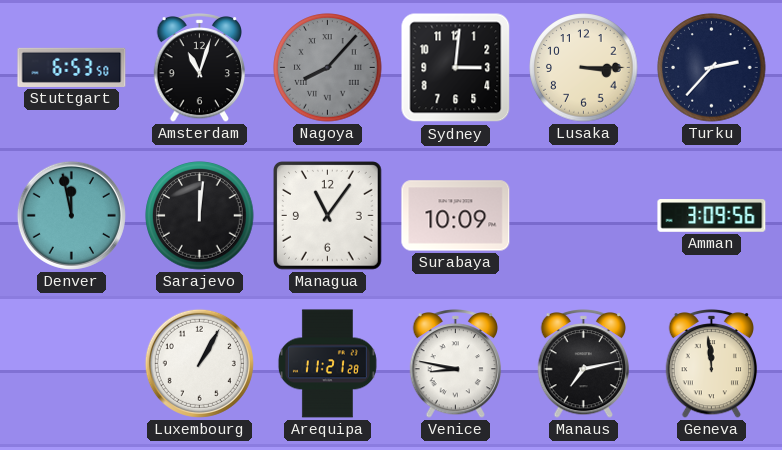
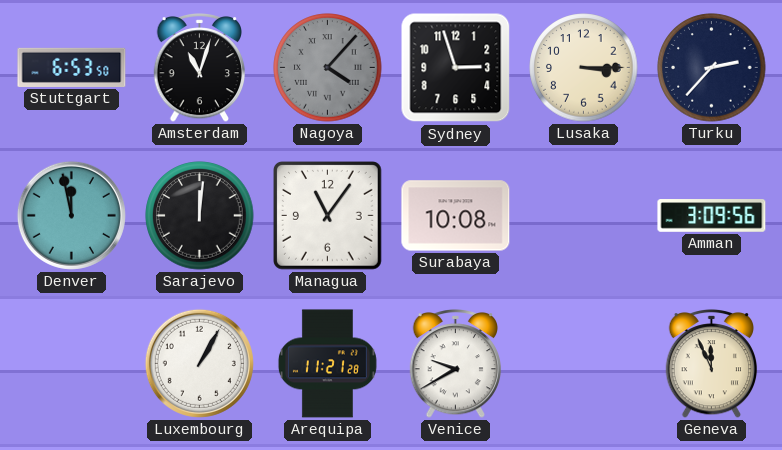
Nagoya: 8:07 -> 4:07
Sydney: 3:01 -> 2:57
Surabaya: 10:09 -> 10:08
Venice: 8:47 -> 9:40
Manaus: 7:13 -> none
Geneva: 11:59 -> 11:56
